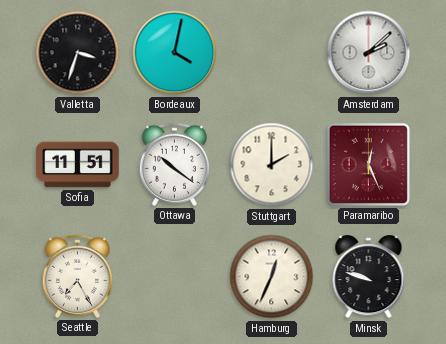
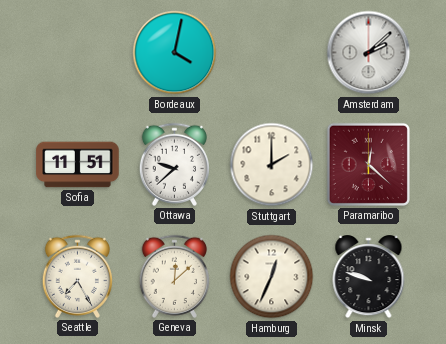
Valletta: 3:33 -> none
Ottawa: 10:21 -> 9:38
Paramaribo: 12:26 -> 12:22
Geneva: none -> 12:08
